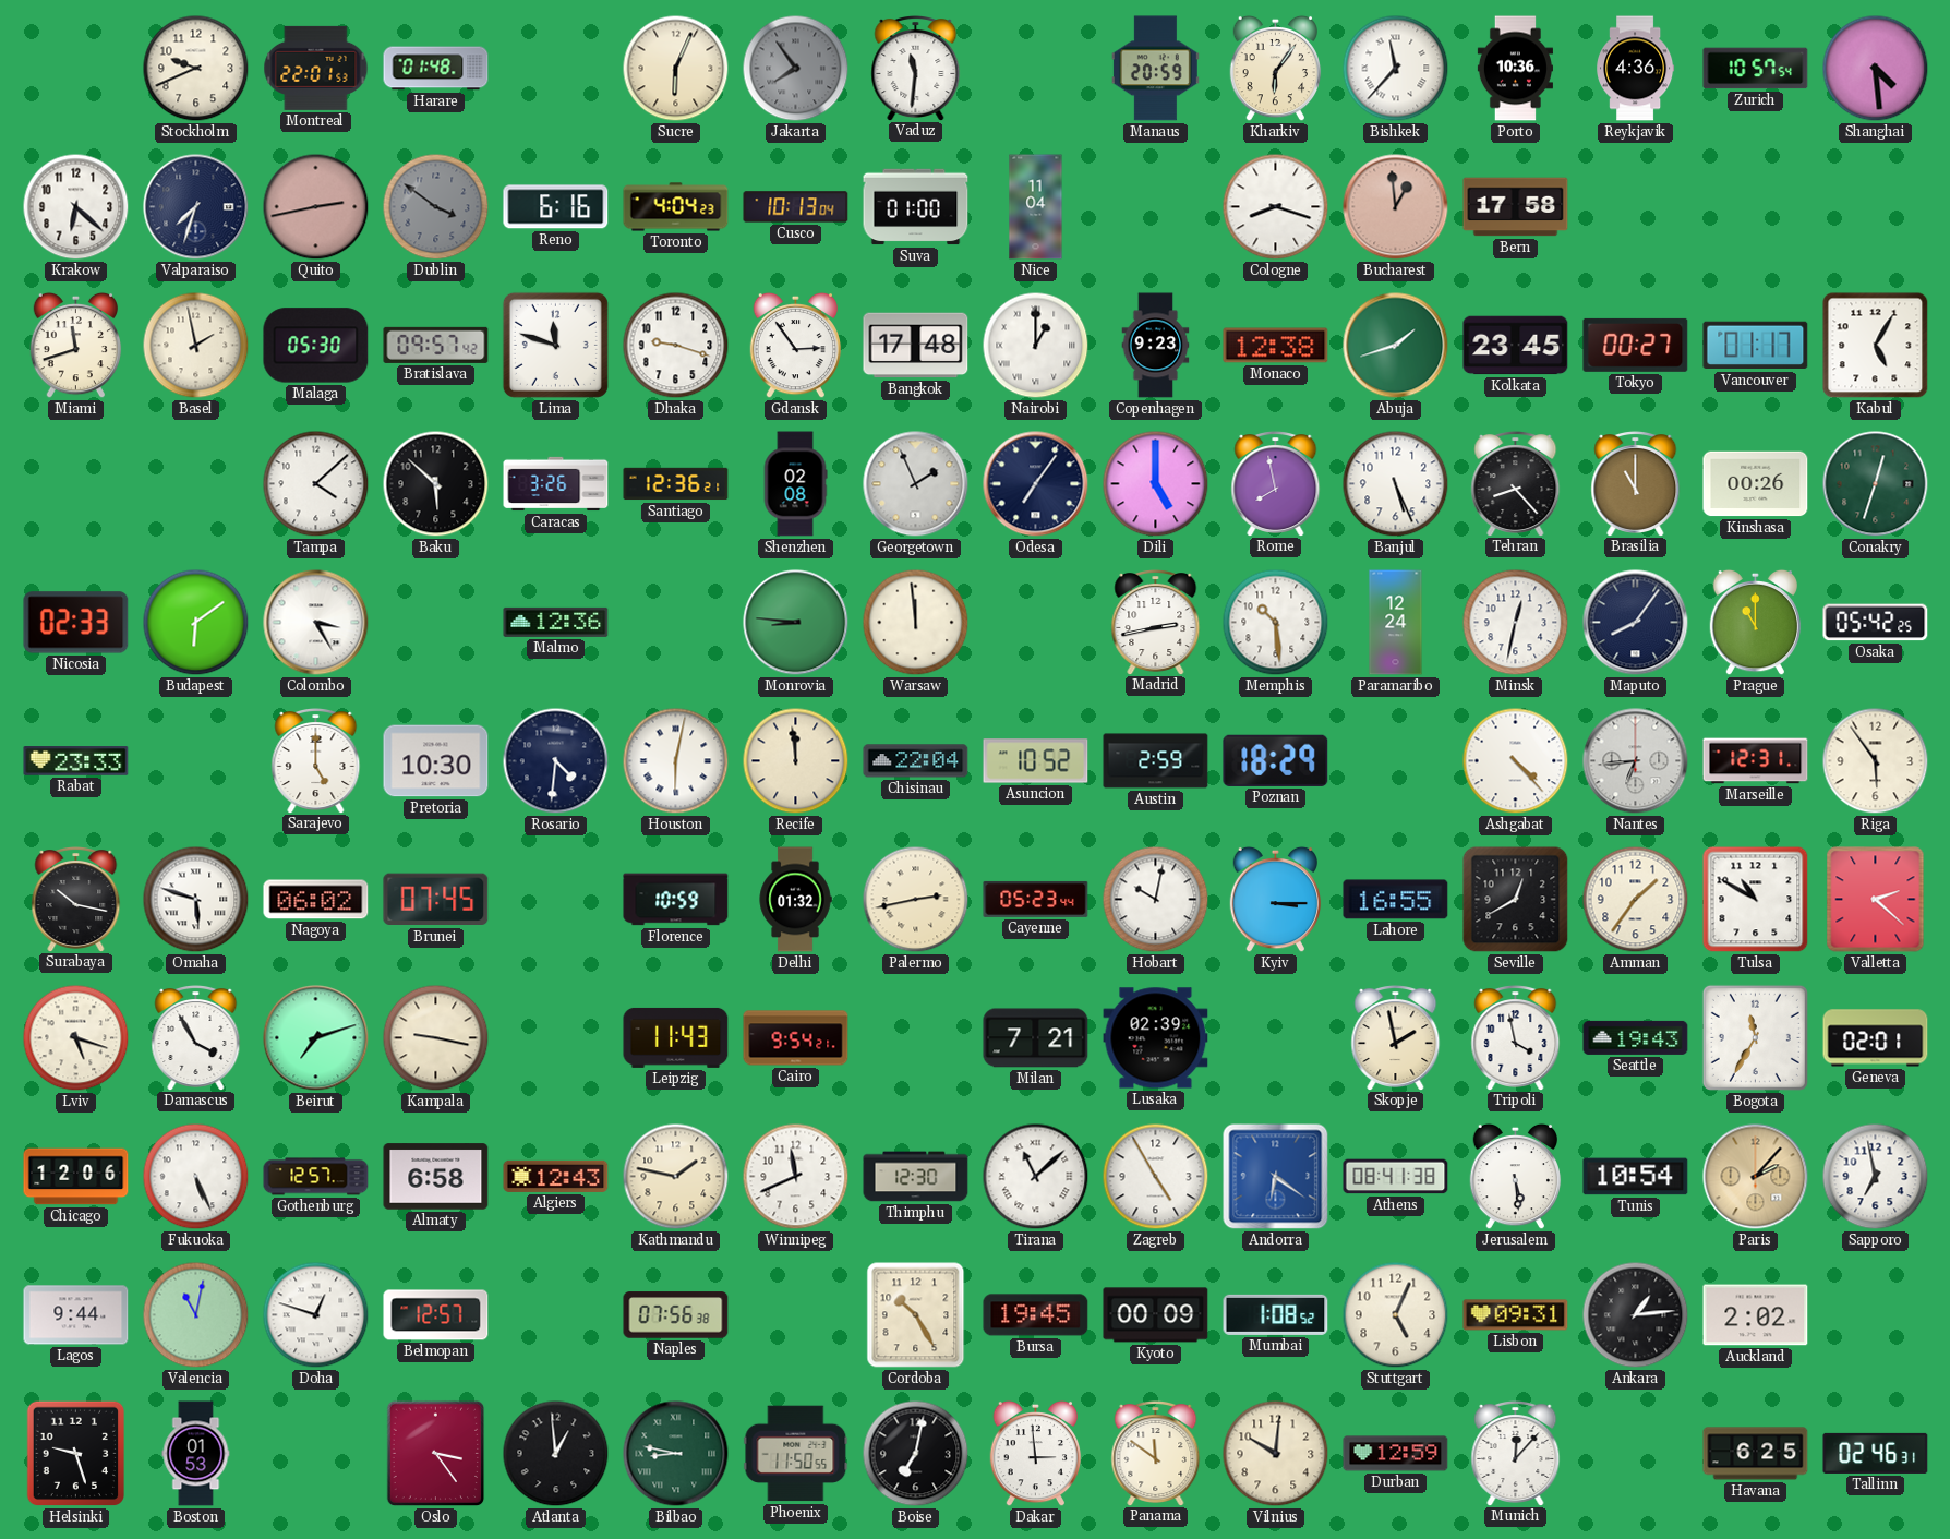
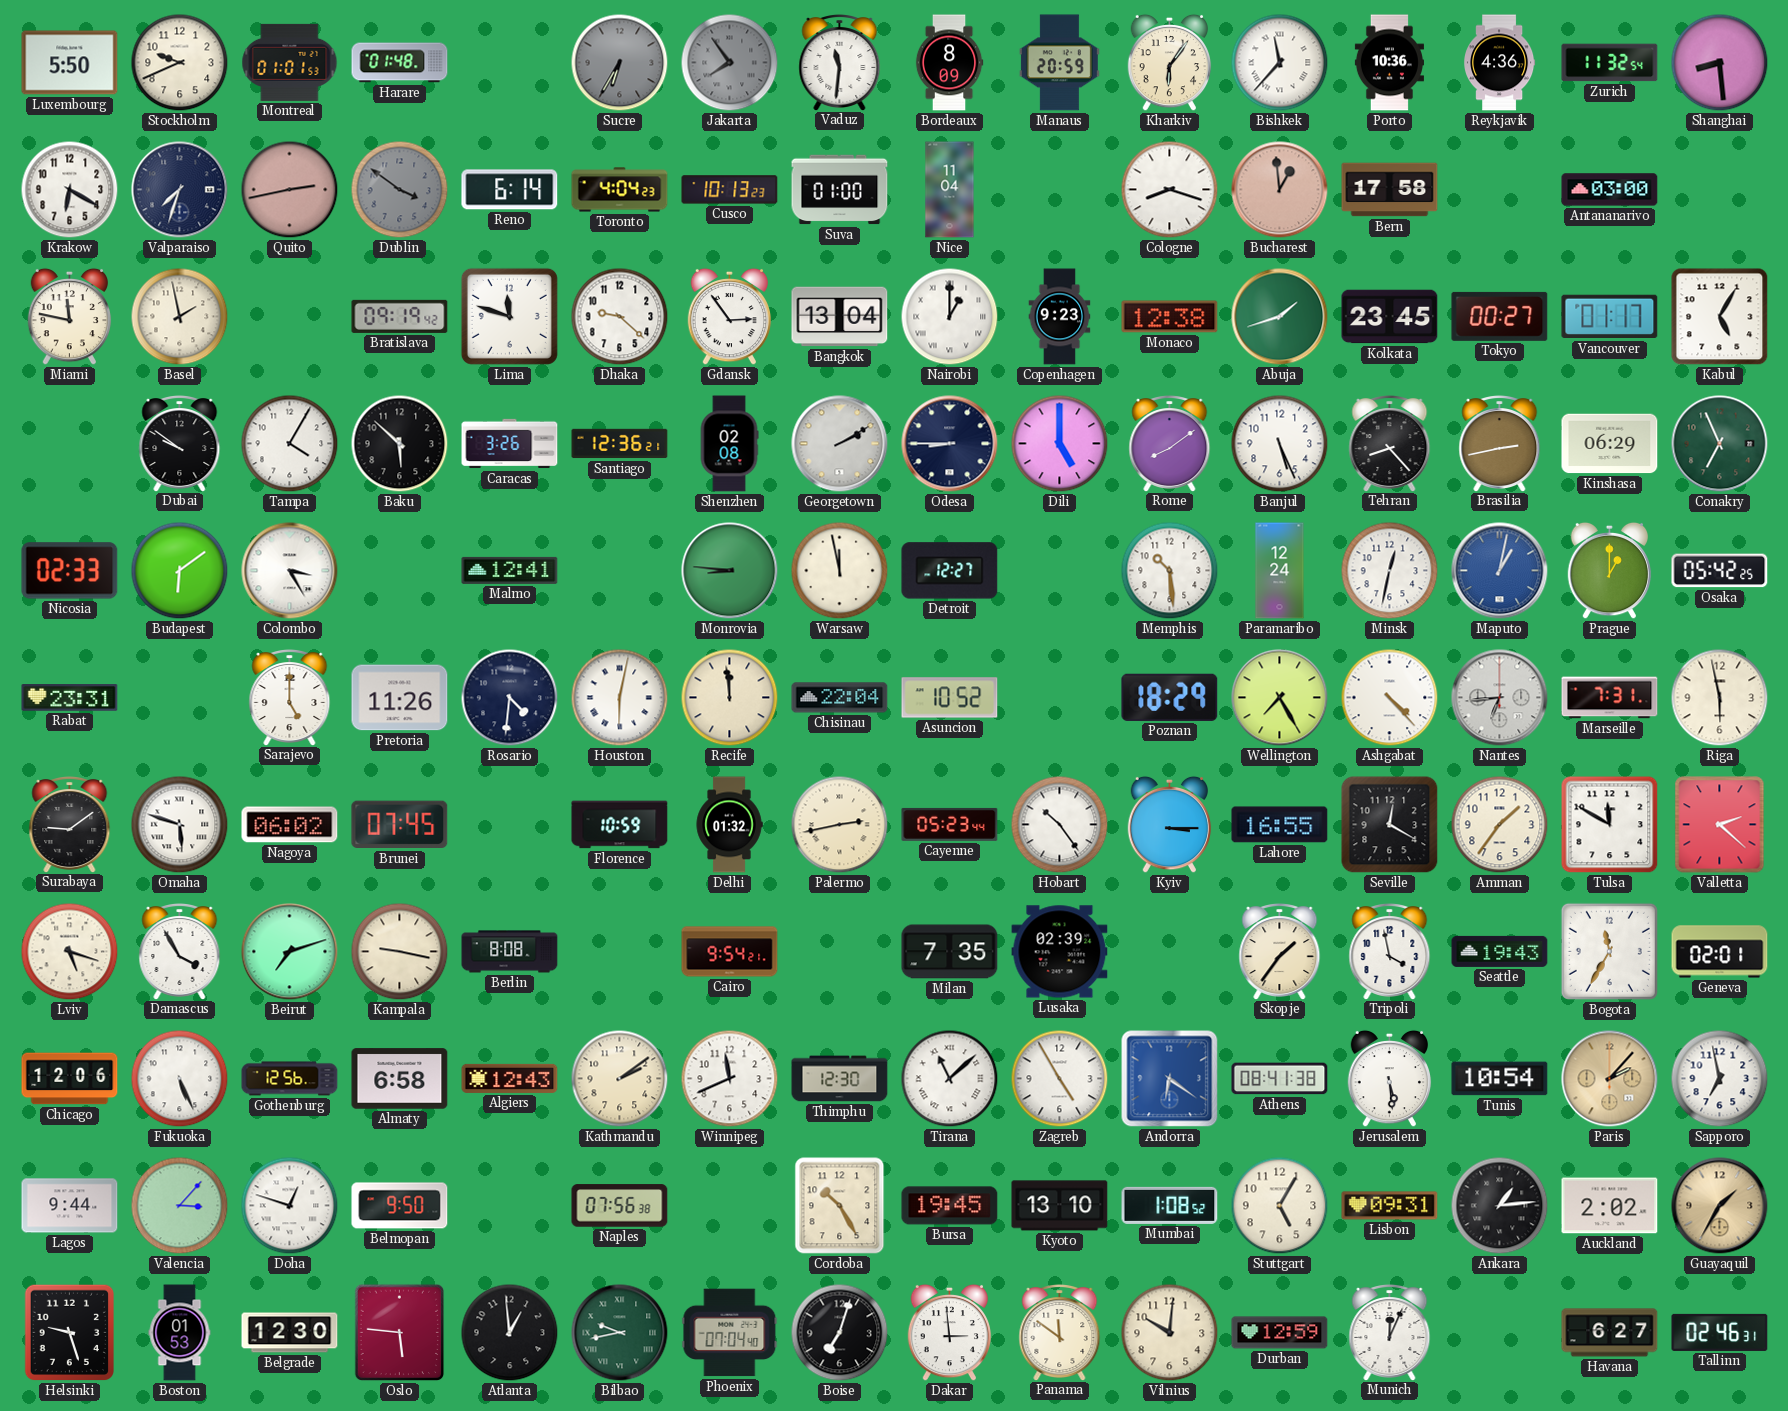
Luxembourg: none -> 5:50
Montreal: 22:01 -> 01:01
Sucre: 6:04 -> 6:35
Sucre dial: cream -> grey
Bordeaux: none -> 8:09
Zurich: 10:57 -> 11:32
Shanghai: 4:29 -> 8:29
Krakow: 6:22 -> 6:20
Reno: 6:16 -> 6:14
Cusco: 10:13:04 -> 10:13:23
Antananarivo: none -> 03:00
Miami: 11:42 -> 11:47
Malaga: 05:30 -> none
Bratislava: 09:57 -> 09:19
Dhaka: 9:18 -> 9:22
Bangkok: 17:48 -> 13:04
Dubai: none -> 9:51
Tampa: 4:08 -> 4:05
Georgetown: 1:56 -> 2:10
Odesa: 7:06 -> 8:45
Rome: 7:58 -> 8:09
Brasilia: 11:00 -> 2:43
Kinshasa: 00:26 -> 06:29
Conakry: 12:33 -> 6:56
Malmo: 12:36 -> 12:41
Warsaw: 11:59 -> 11:58
Detroit: none -> 12:27
Madrid: 2:43 -> none
Maputo: 8:06 -> 1:02
Maputo dial: navy -> blue
Prague: 11:00 -> 1:00
Rabat: 23:33 -> 23:31
Pretoria: 10:30 -> 11:26
Austin: 2:59 -> none
Wellington: none -> 7:25
Marseille: 12:31 -> 7:31
Riga: 5:54 -> 5:58
Surabaya: 10:17 -> 9:09
Hobart: 10:02 -> 10:24
Seville: 12:40 -> 12:20
Tulsa: 10:50 -> 11:50
Berlin: none -> 8:08
Leipzig: 11:43 -> none
Milan: 7:21 -> 7:35
Skopje: 1:58 -> 1:36
Gothenburg: 12:57 -> 12:56
Kathmandu: 1:47 -> 2:09
Valencia: 11:02 -> 3:07
Belmopan: 12:57 -> 9:50
Kyoto: 00:09 -> 13:10
Stuttgart: 5:04 -> 5:05
Guayaquil: none -> 1:35
Belgrade: none -> 12:30
Oslo: 3:24 -> 5:46
Bilbao: 8:47 -> 9:43
Phoenix: 11:50 -> 07:04
Boise: 7:02 -> 7:03
Munich: 12:07 -> 12:04
Havana: 6:25 -> 6:27
